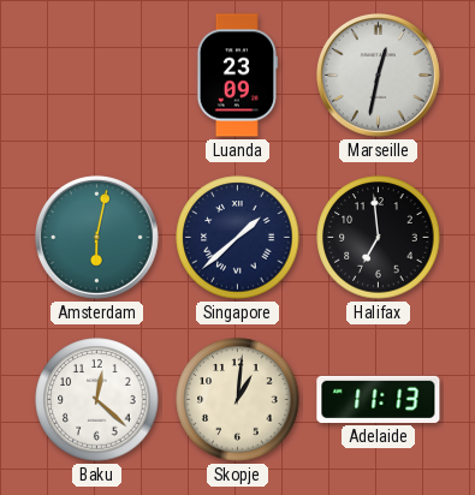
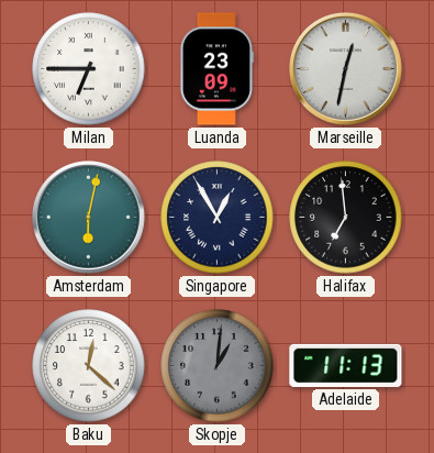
Milan: none -> 6:45
Singapore: 1:38 -> 12:55
Skopje dial: cream -> grey
